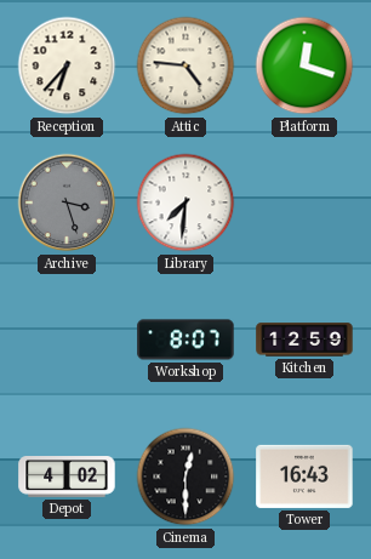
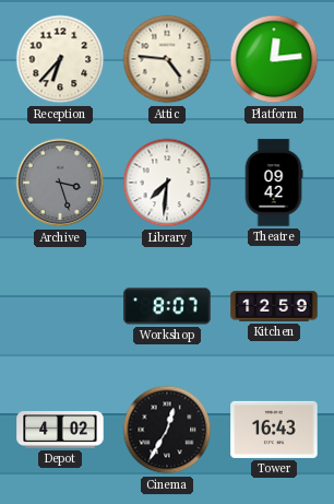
Platform: 12:18 -> 12:14
Theatre: none -> 09:42
Cinema: 12:30 -> 12:35
